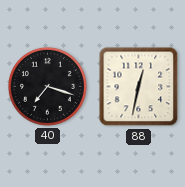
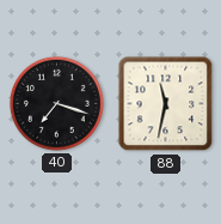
88: 12:32 -> 11:32
